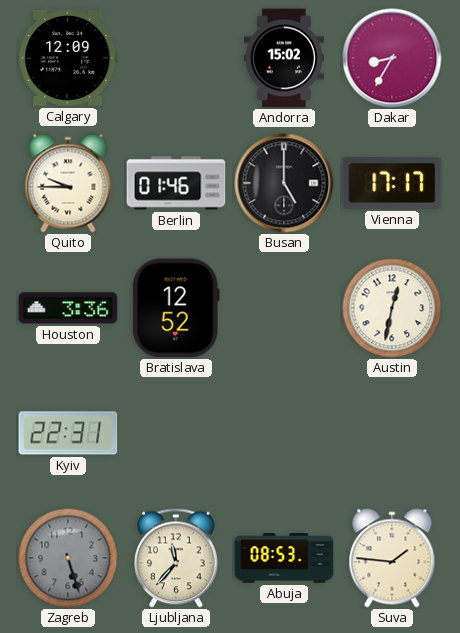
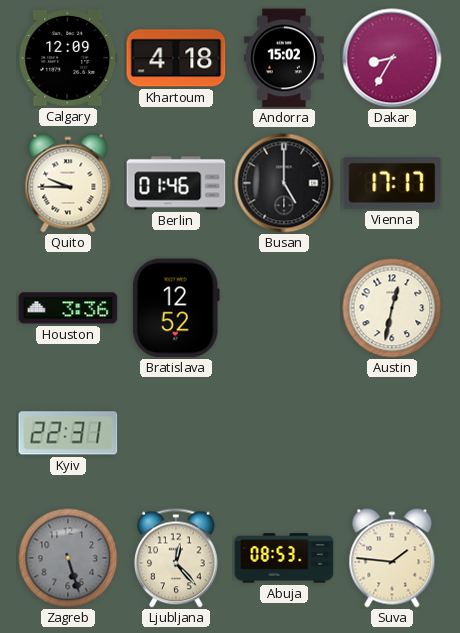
Khartoum: none -> 4:18
Ljubljana: 11:37 -> 12:23
